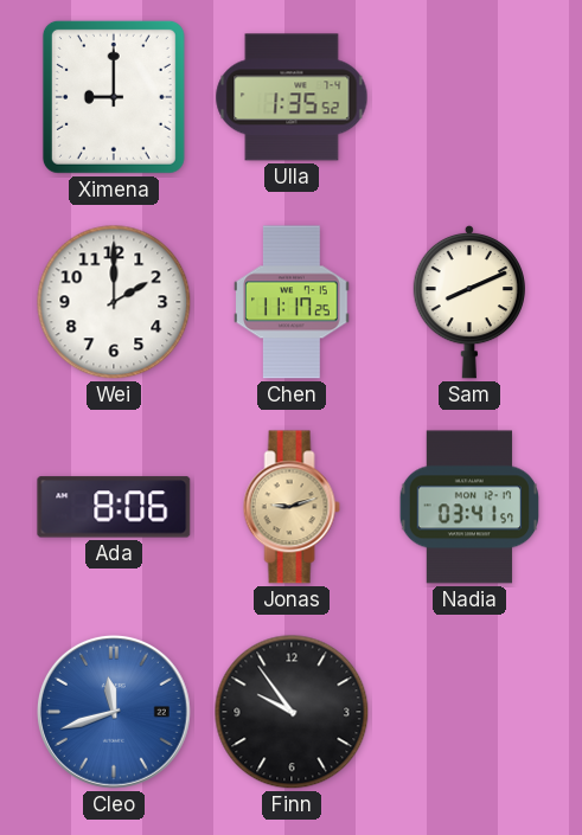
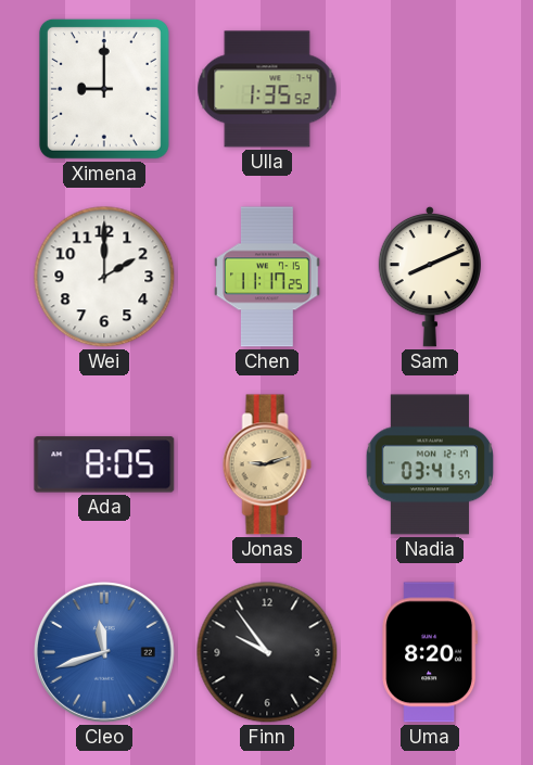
Ada: 8:06 -> 8:05
Uma: none -> 8:20
